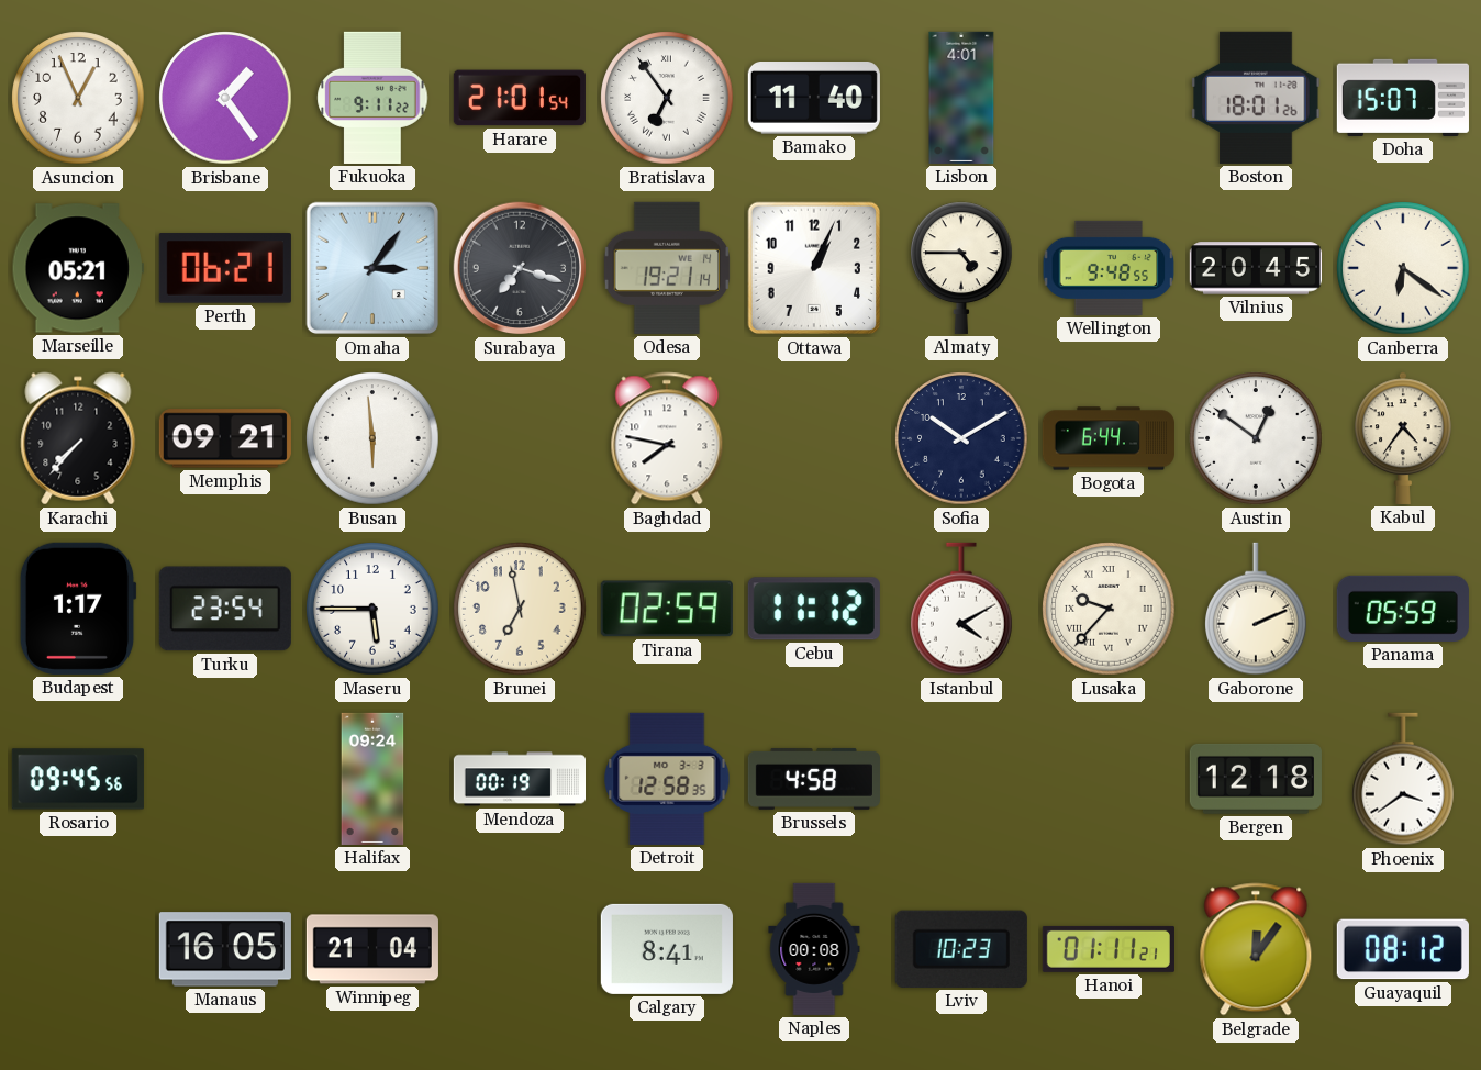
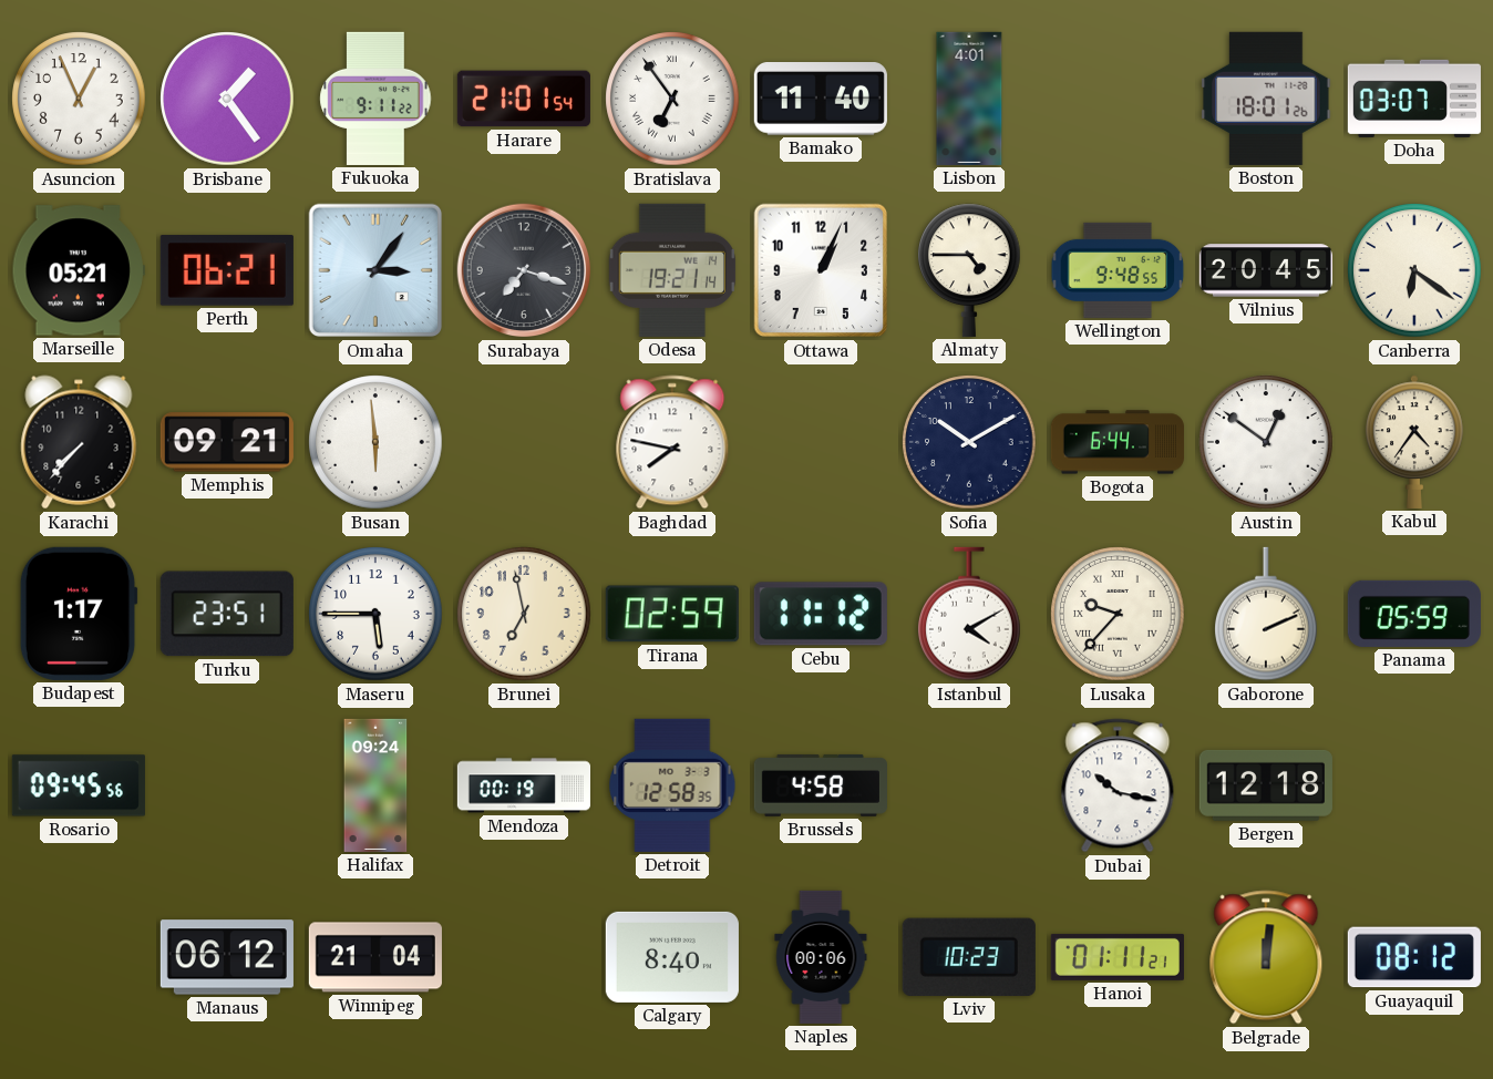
Doha: 15:07 -> 03:07
Turku: 23:54 -> 23:51
Dubai: none -> 10:17
Phoenix: 3:39 -> none
Manaus: 16:05 -> 06:12
Calgary: 8:41 -> 8:40
Naples: 00:08 -> 00:06
Belgrade: 12:06 -> 12:01
